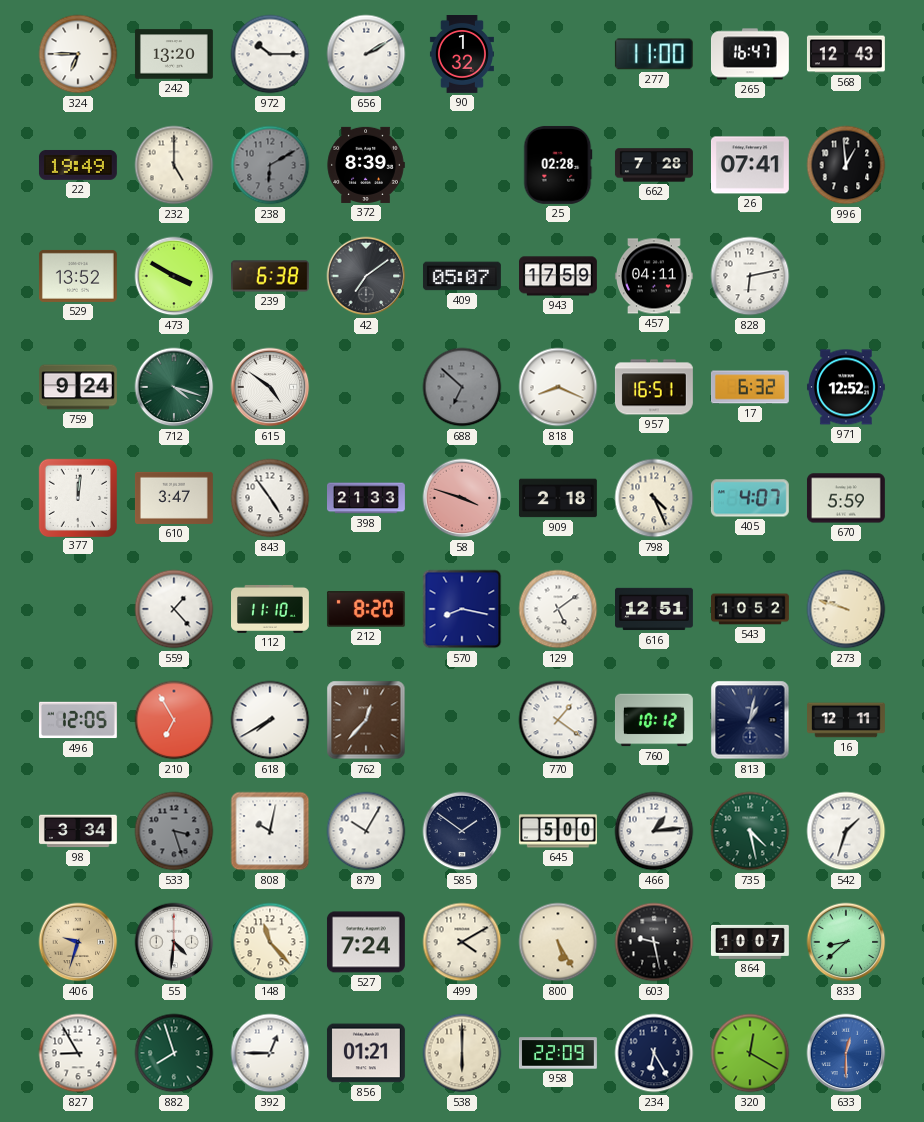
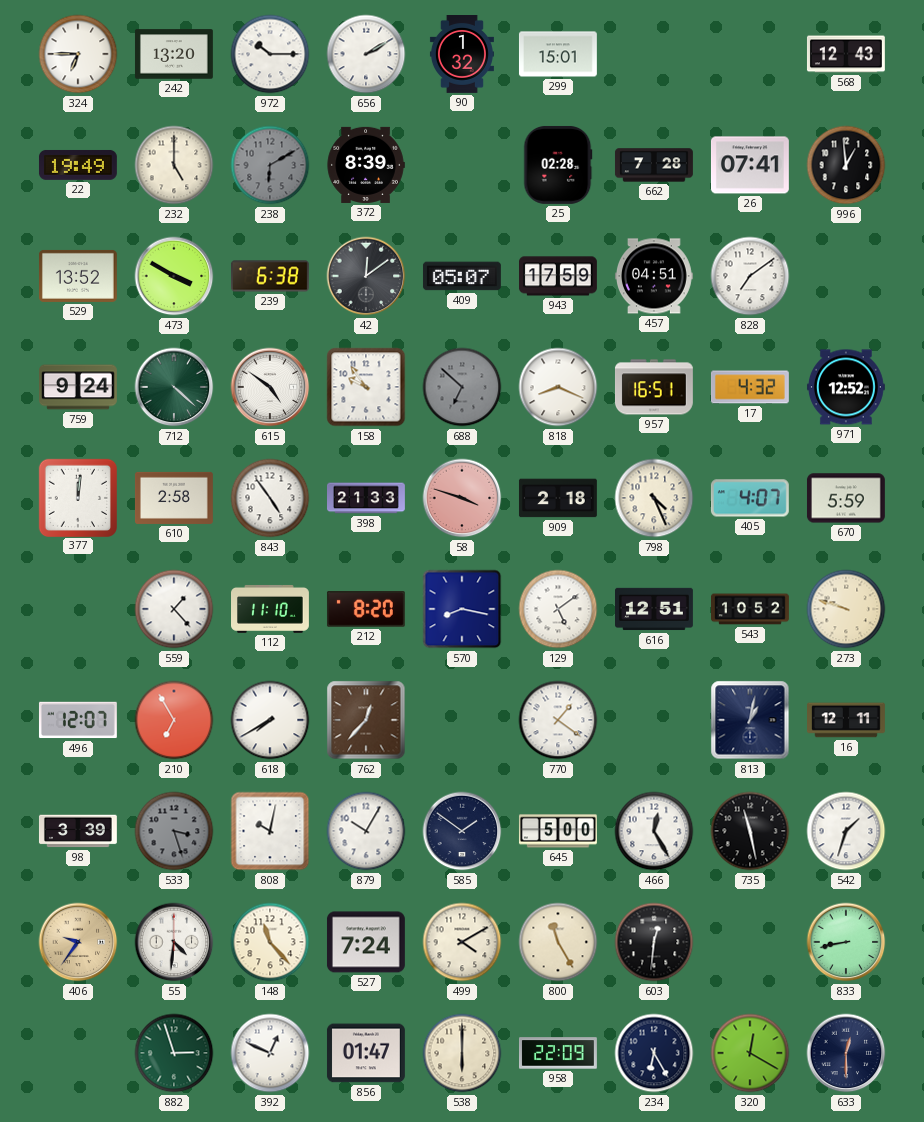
299: none -> 15:01
277: 11:00 -> none
265: 16:47 -> none
42: 7:09 -> 12:09
457: 04:11 -> 04:51
828: 6:13 -> 7:09
712: 4:18 -> 4:22
158: none -> 9:54
17: 6:32 -> 4:32
610: 3:47 -> 2:58
496: 12:05 -> 12:07
760: 10:12 -> none
98: 3:34 -> 3:39
466: 1:14 -> 12:25
735: 4:28 -> 11:28
735 dial: green -> black
406: 9:33 -> 9:36
800: 5:25 -> 11:25
603: 9:28 -> 12:31
864: 10:07 -> none
833: 8:38 -> 8:43
827: 8:55 -> none
882: 7:57 -> 2:57
392: 12:45 -> 12:49
856: 01:21 -> 01:47
633 dial: blue -> navy
